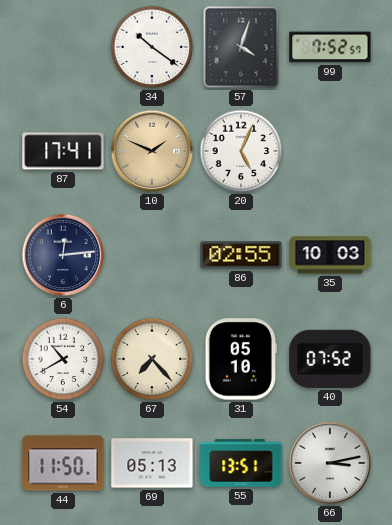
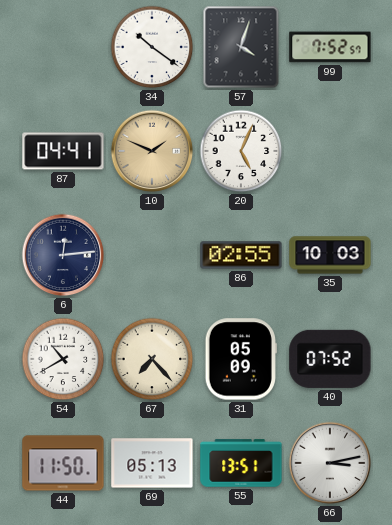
87: 17:41 -> 04:41
31: 05:10 -> 05:09
